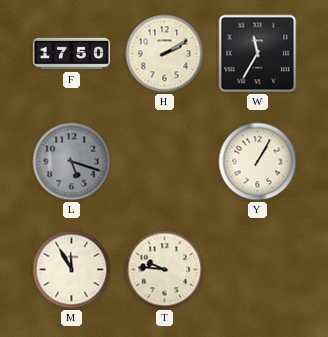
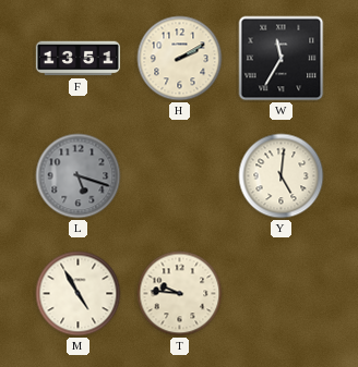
F: 17:50 -> 13:51
Y: 1:05 -> 5:01
M: 11:55 -> 4:55
